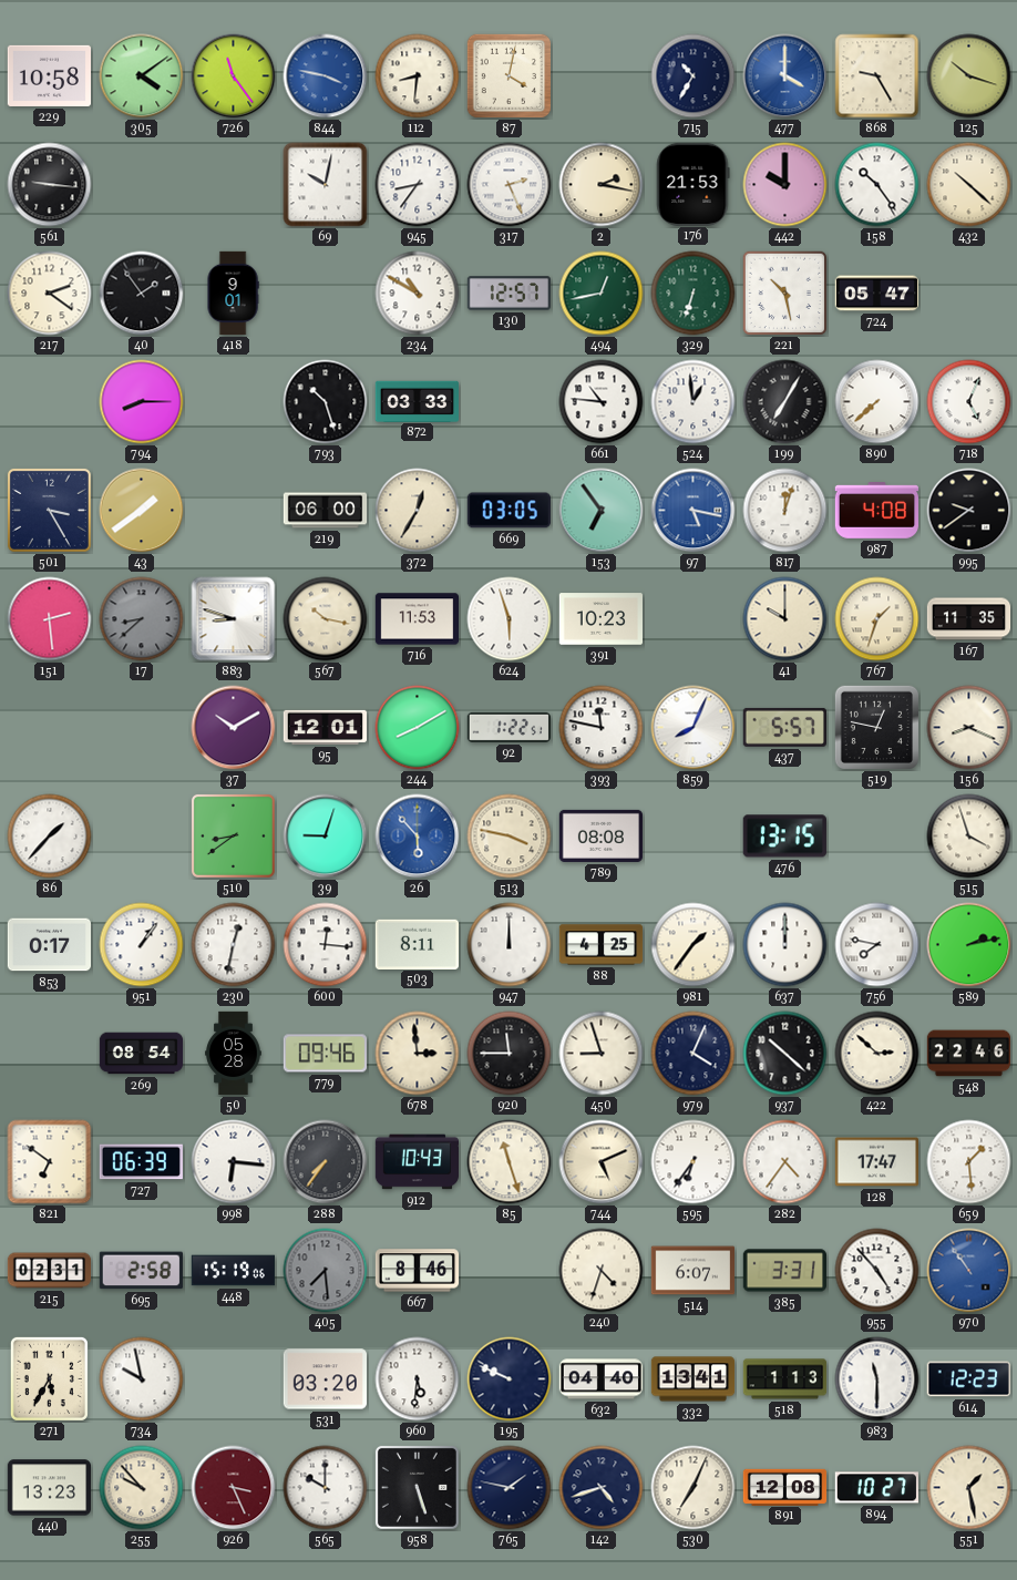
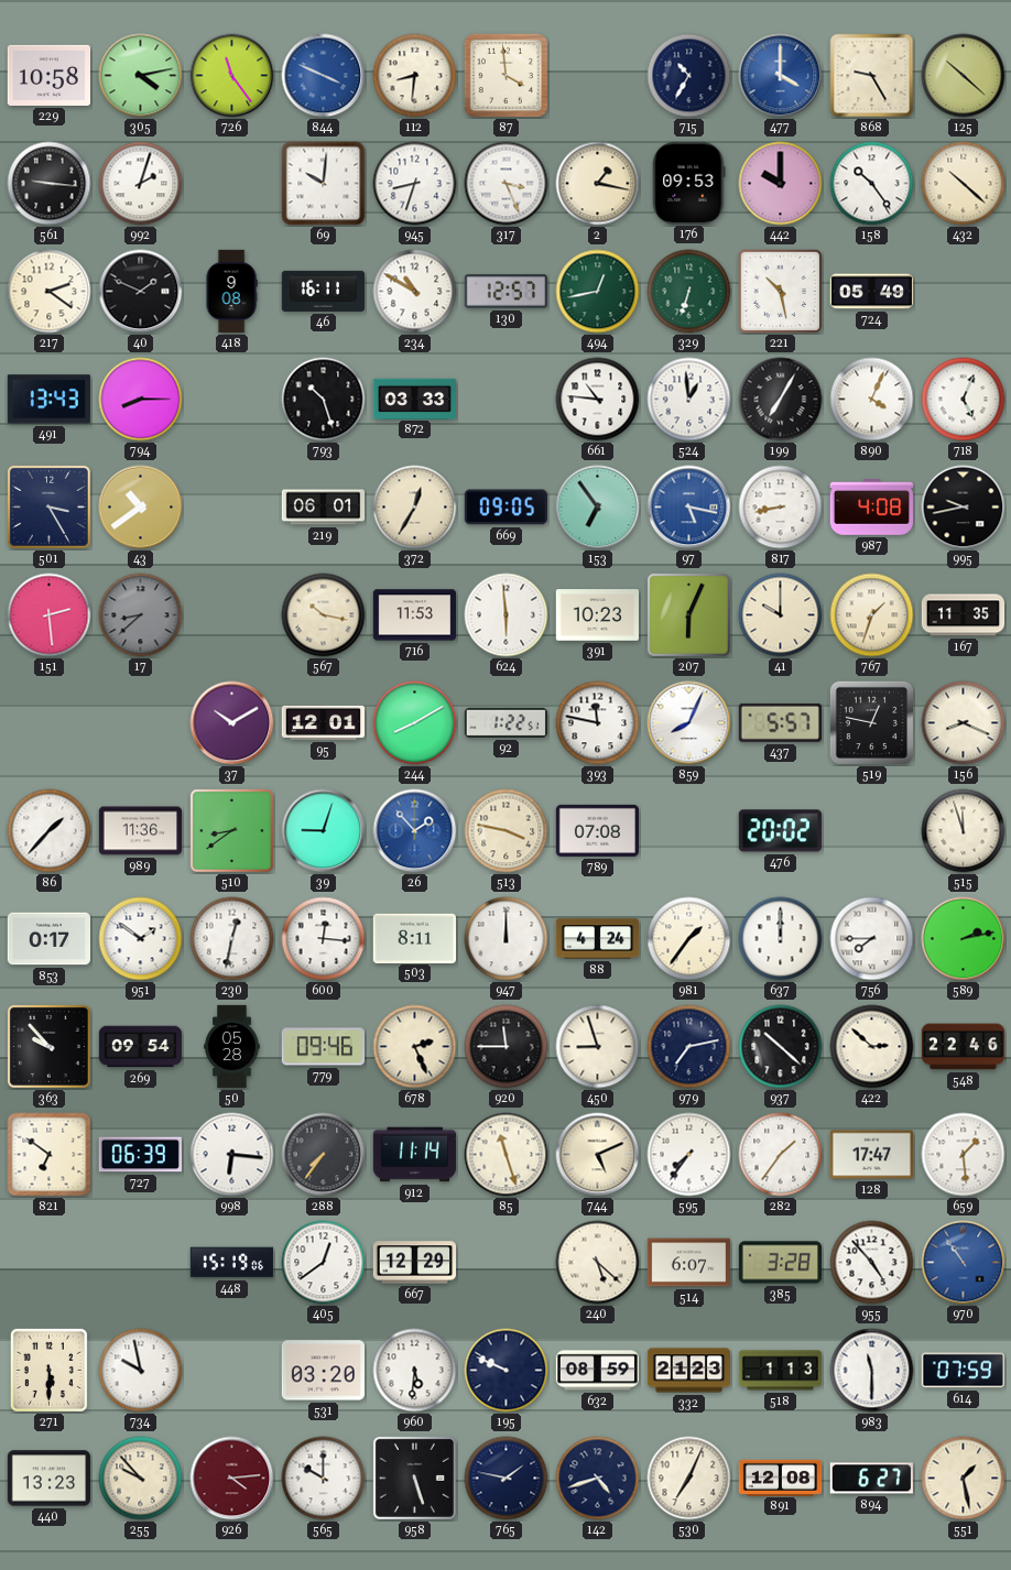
305: 4:09 -> 4:13
844: 3:47 -> 3:49
87: 4:02 -> 3:59
125: 10:18 -> 10:22
992: none -> 2:03
69: 10:02 -> 10:01
945: 8:36 -> 8:33
317: 2:26 -> 3:26
2: 2:17 -> 1:17
176: 21:53 -> 09:53
40: 1:54 -> 1:49
418: 9:01 -> 9:08
46: none -> 16:11
724: 05:47 -> 05:49
491: none -> 13:43
890: 7:38 -> 4:04
43: 1:39 -> 10:39
219: 06:00 -> 06:01
669: 03:05 -> 09:05
817: 12:03 -> 8:43
995: 9:39 -> 9:43
883: 8:48 -> none
624: 5:57 -> 5:59
207: none -> 6:04
989: none -> 11:36
26: 5:53 -> 1:53
789: 08:08 -> 07:08
476: 13:15 -> 20:02
515: 3:57 -> 11:57
951: 1:06 -> 1:51
88: 4:25 -> 4:24
756: 7:47 -> 7:45
363: none -> 9:53
269: 08:54 -> 09:54
678: 2:59 -> 2:26
979: 4:04 -> 7:13
912: 10:43 -> 11:14
595: 6:36 -> 7:36
282: 4:36 -> 1:36
215: 02:31 -> none
695: 2:58 -> none
405: 7:29 -> 12:39
405 dial: grey -> white
667: 8:46 -> 12:29
240: 4:33 -> 5:22
385: 3:31 -> 3:28
271: 5:35 -> 5:30
632: 04:40 -> 08:59
332: 13:41 -> 21:23
614: 12:23 -> 07:59
926: 3:26 -> 4:14
894: 10:27 -> 6:27
